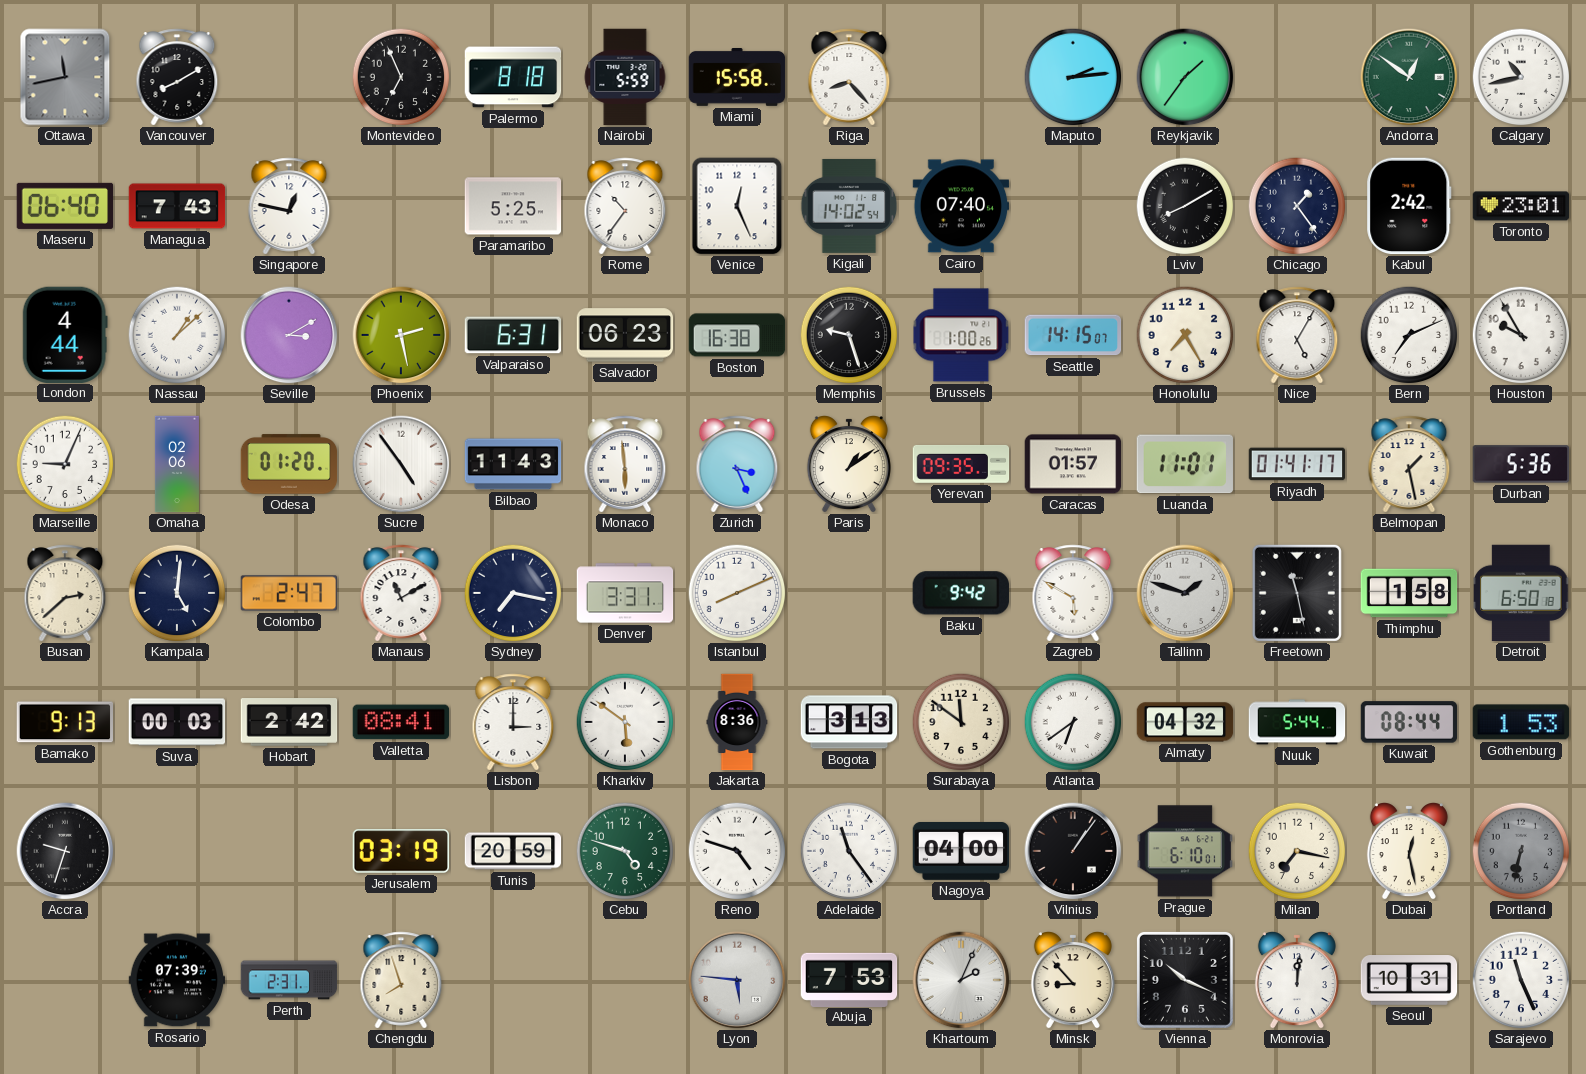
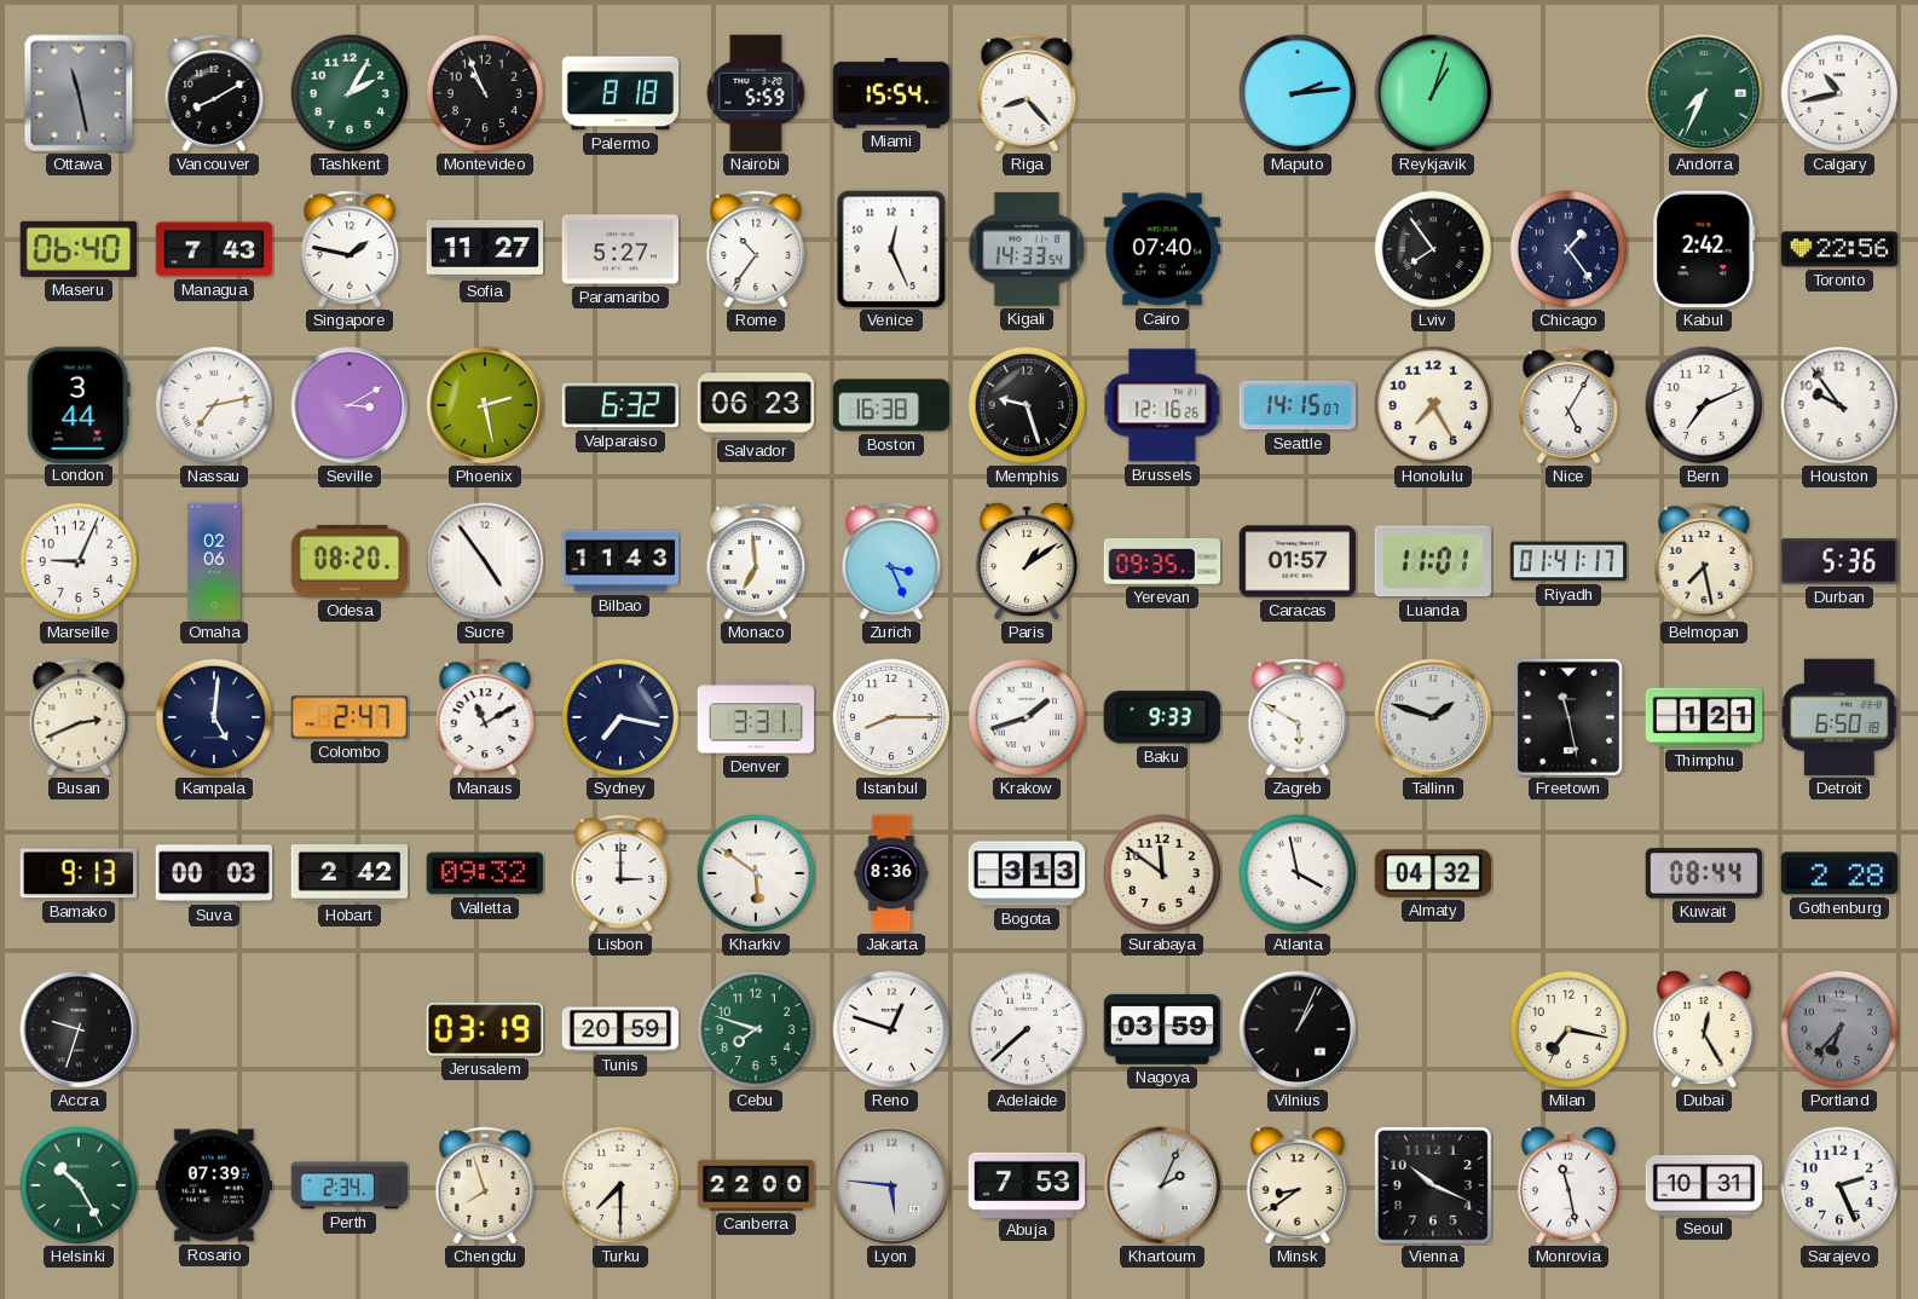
Ottawa: 11:43 -> 11:28
Tashkent: none -> 2:05
Montevideo: 6:56 -> 10:56
Miami: 15:58 -> 15:54
Reykjavik: 1:36 -> 1:03
Andorra: 12:51 -> 7:34
Singapore: 12:47 -> 1:47
Sofia: none -> 11:27
Paramaribo: 5:25 -> 5:27
Kigali: 14:02 -> 14:33
Lviv: 8:10 -> 7:54
Toronto: 23:01 -> 22:56
London: 4:44 -> 3:44
Nassau: 1:08 -> 7:13
Valparaiso: 6:31 -> 6:32
Brussels: 1:00 -> 12:16
Houston: 9:55 -> 9:54
Odesa: 01:20 -> 08:20
Monaco: 5:59 -> 6:59
Belmopan: 1:28 -> 7:28
Busan: 2:38 -> 2:41
Istanbul: 8:11 -> 8:15
Krakow: none -> 1:42
Baku: 9:42 -> 9:33
Thimphu: 1:58 -> 1:21
Valletta: 08:41 -> 09:32
Atlanta: 6:39 -> 3:58
Nuuk: 5:44 -> none
Gothenburg: 1:53 -> 2:28
Cebu: 4:48 -> 7:48
Reno: 4:48 -> 12:48
Adelaide: 11:24 -> 7:38
Nagoya: 04:00 -> 03:59
Vilnius: 1:06 -> 1:04
Prague: 6:10 -> none
Dubai: 12:28 -> 12:25
Portland: 6:32 -> 6:37
Helsinki: none -> 10:25
Perth: 2:31 -> 2:34
Turku: none -> 7:30
Canberra: none -> 22:00
Minsk: 8:53 -> 8:39
Monrovia: 12:01 -> 11:28
Sarajevo: 11:26 -> 2:26
